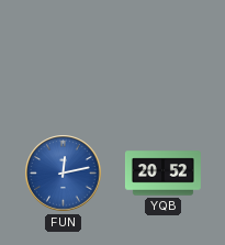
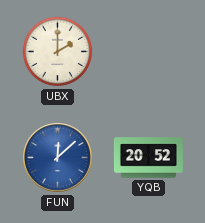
UBX: none -> 2:00
FUN: 12:13 -> 12:08
